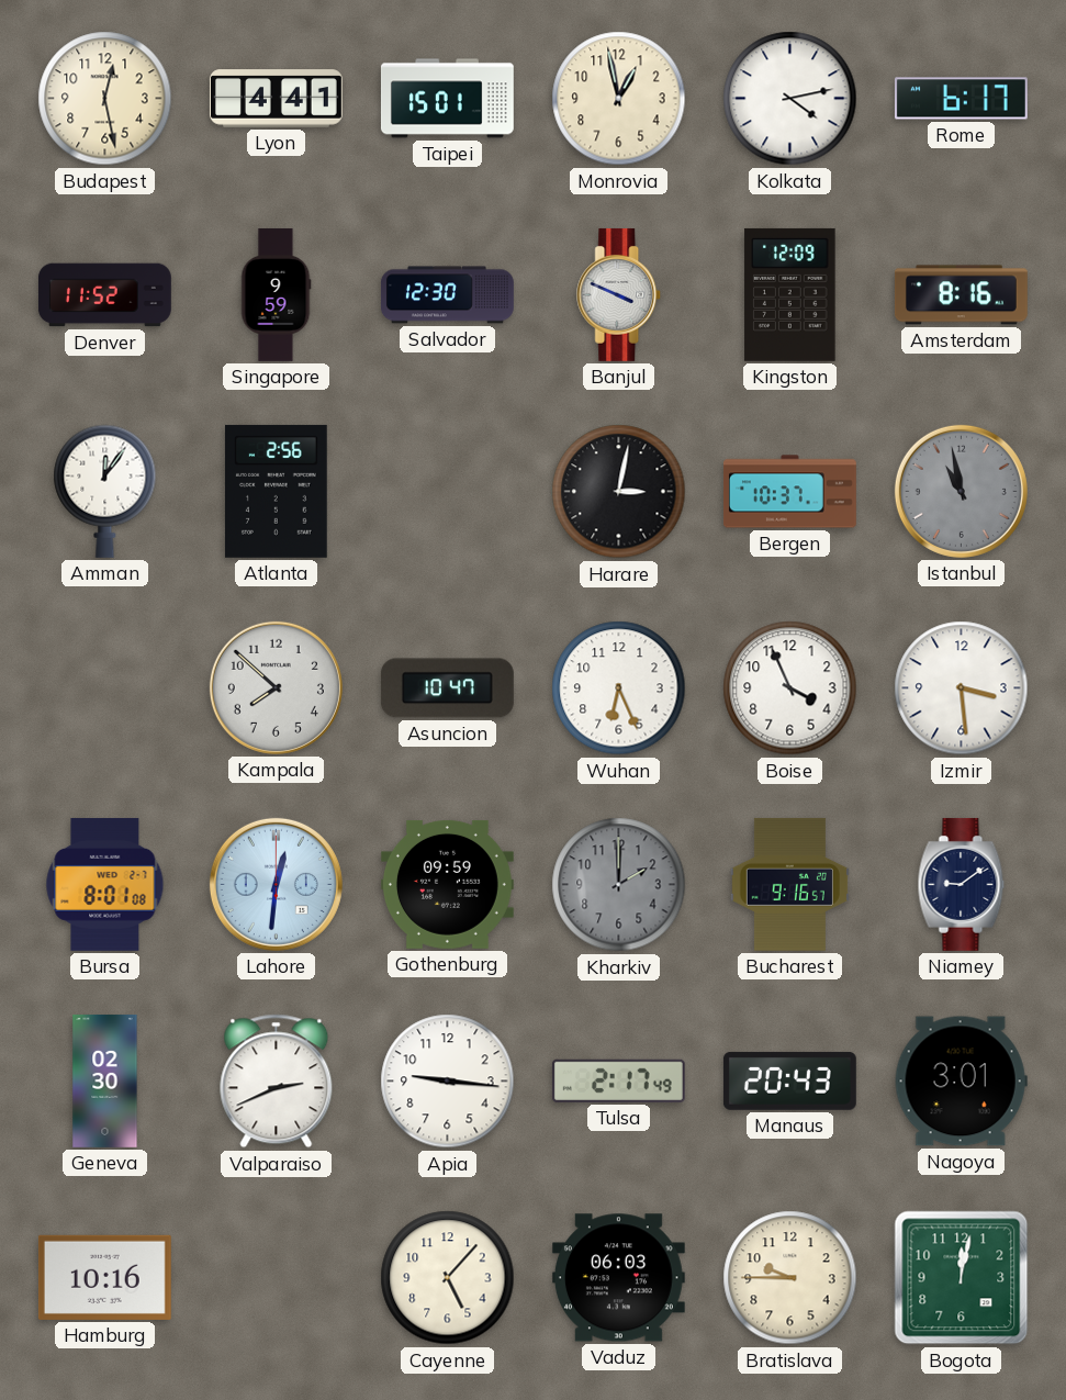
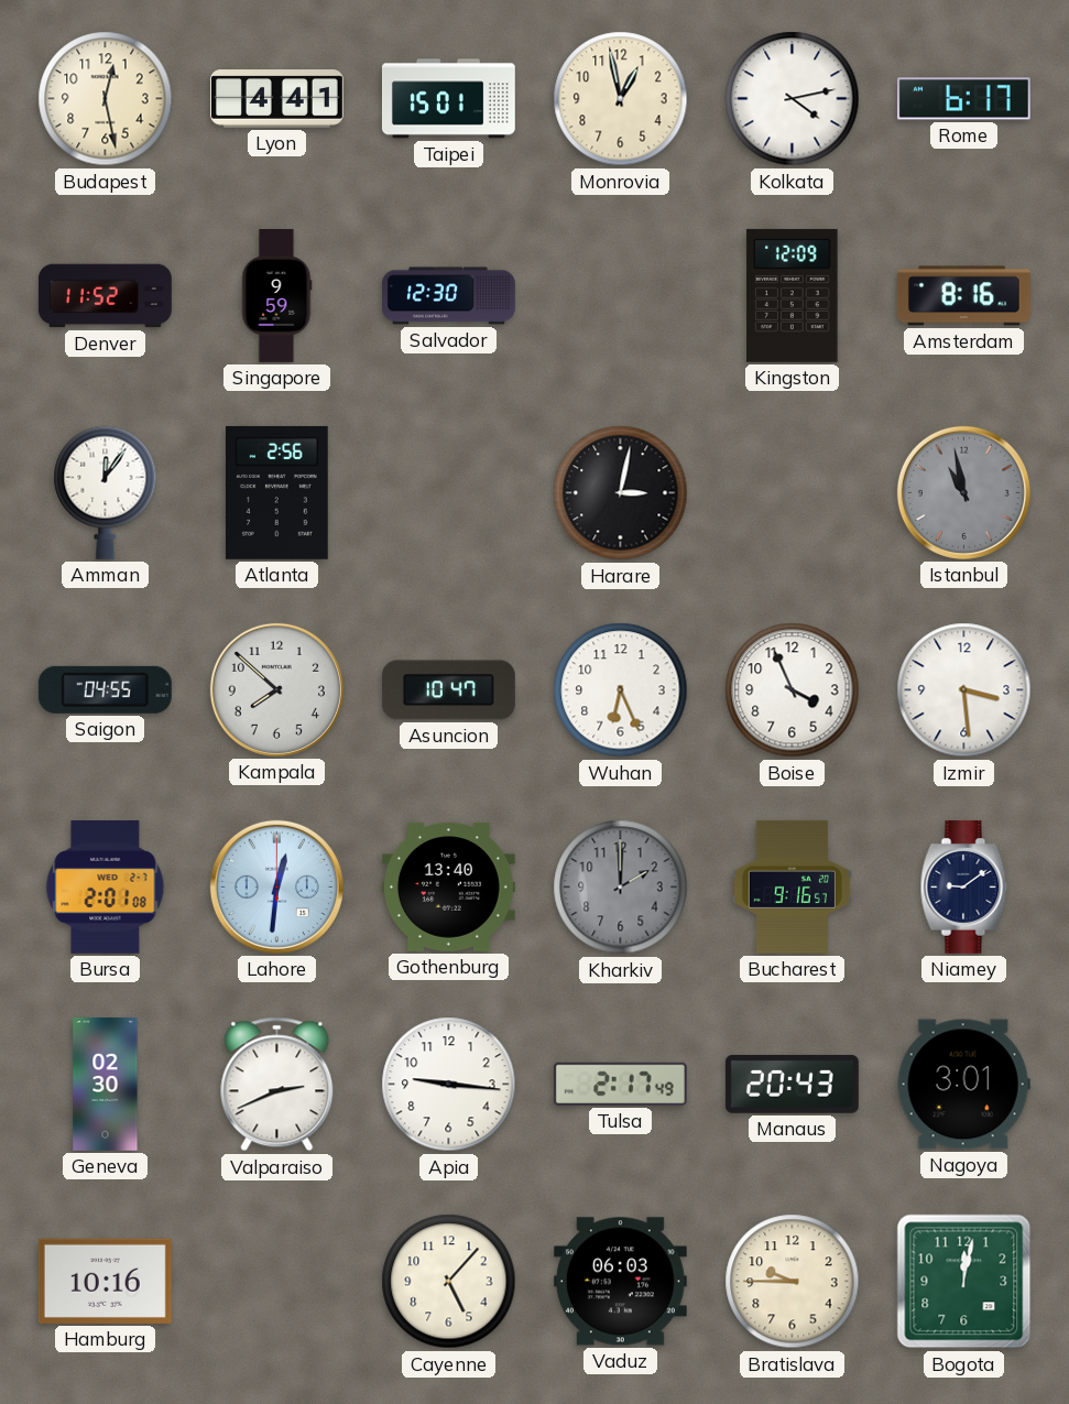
Banjul: 3:49 -> none
Bergen: 10:37 -> none
Saigon: none -> 04:55
Bursa: 8:01 -> 2:01
Gothenburg: 09:59 -> 13:40
